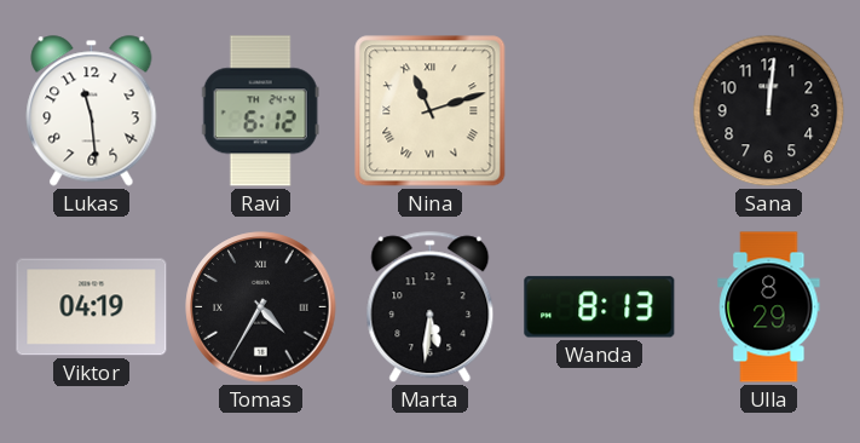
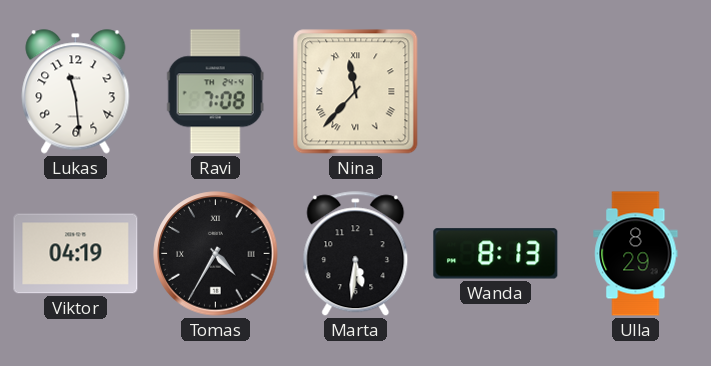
Ravi: 6:12 -> 7:08
Nina: 11:12 -> 11:37
Sana: 12:01 -> none
